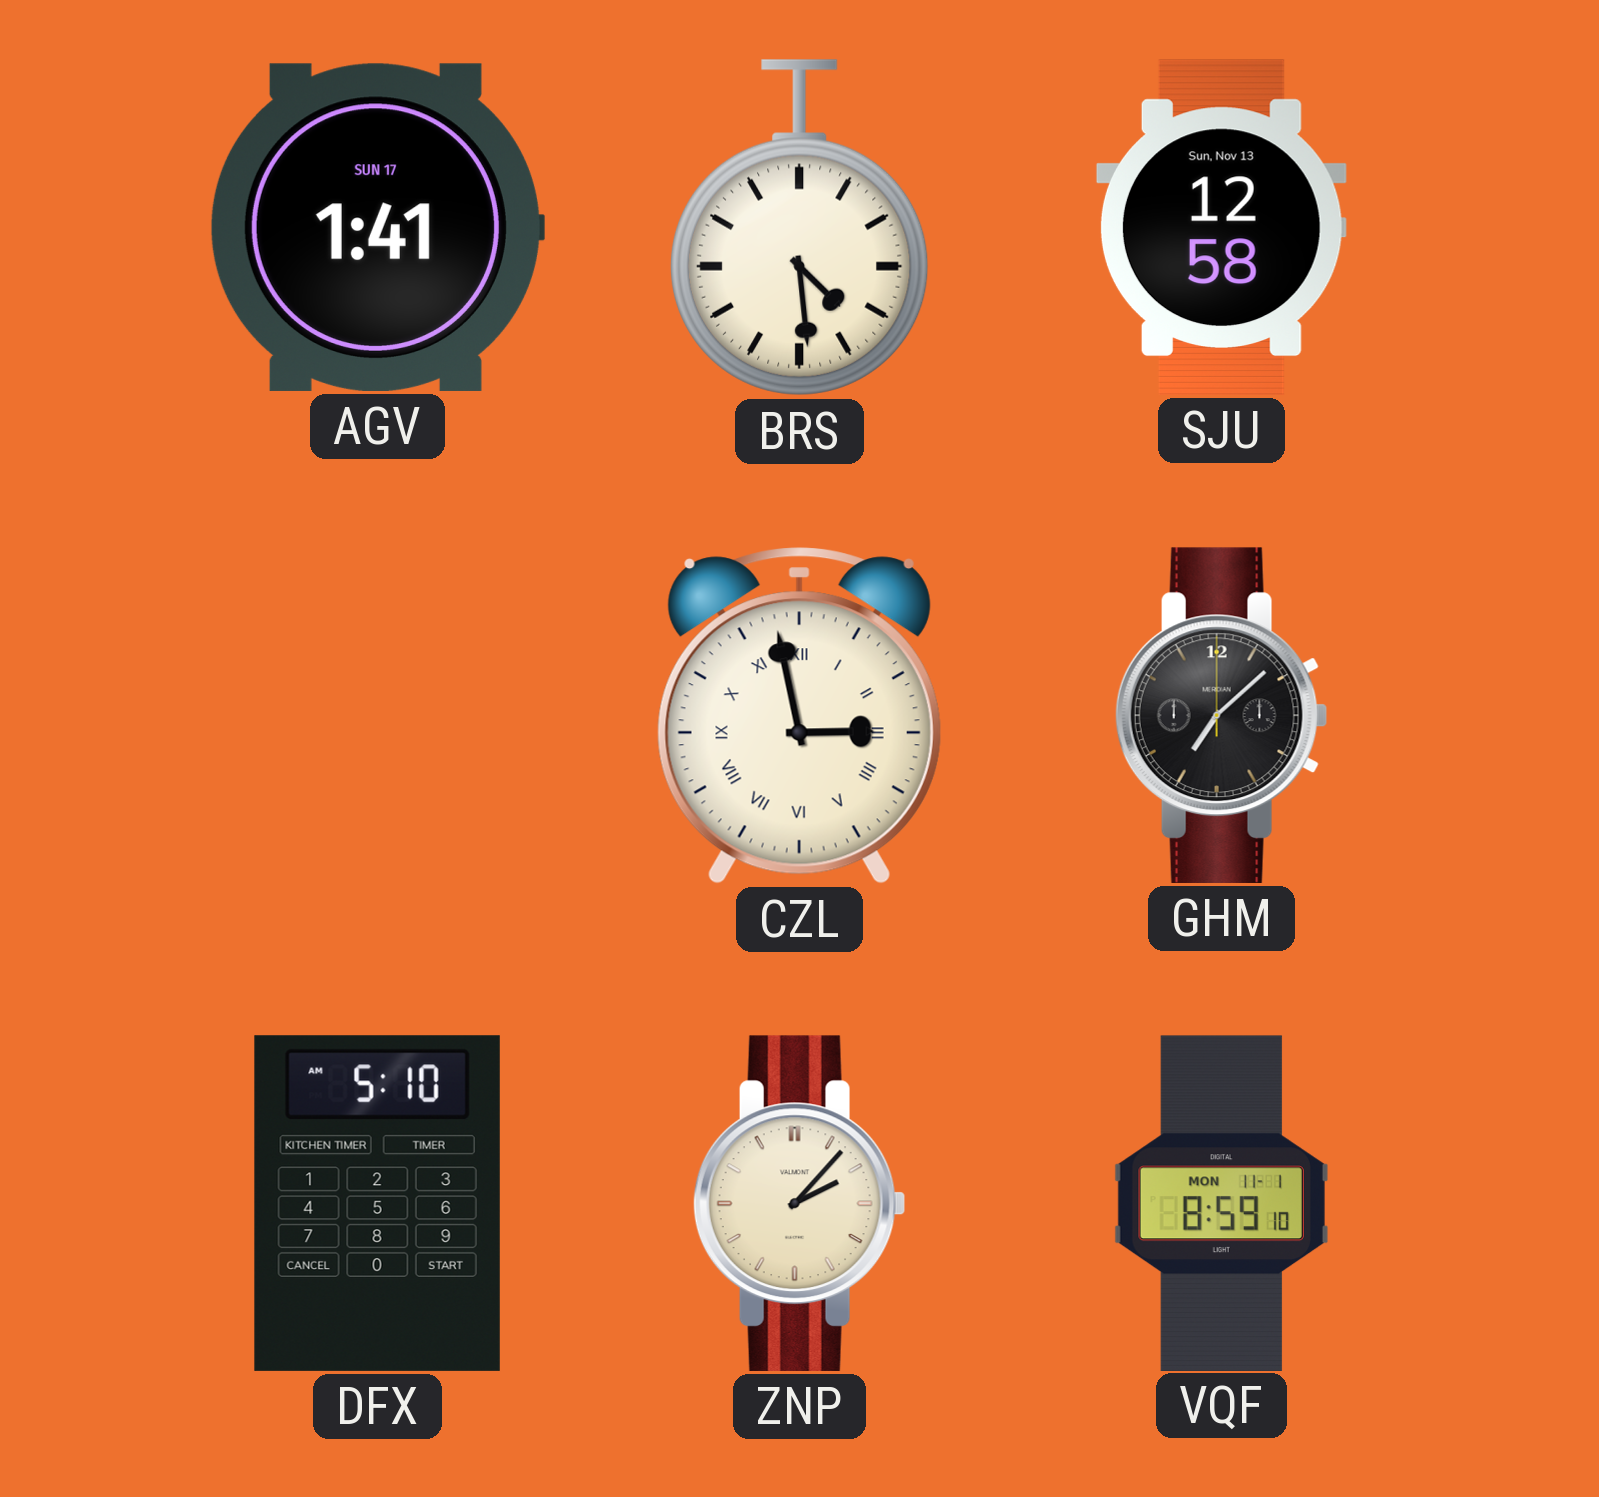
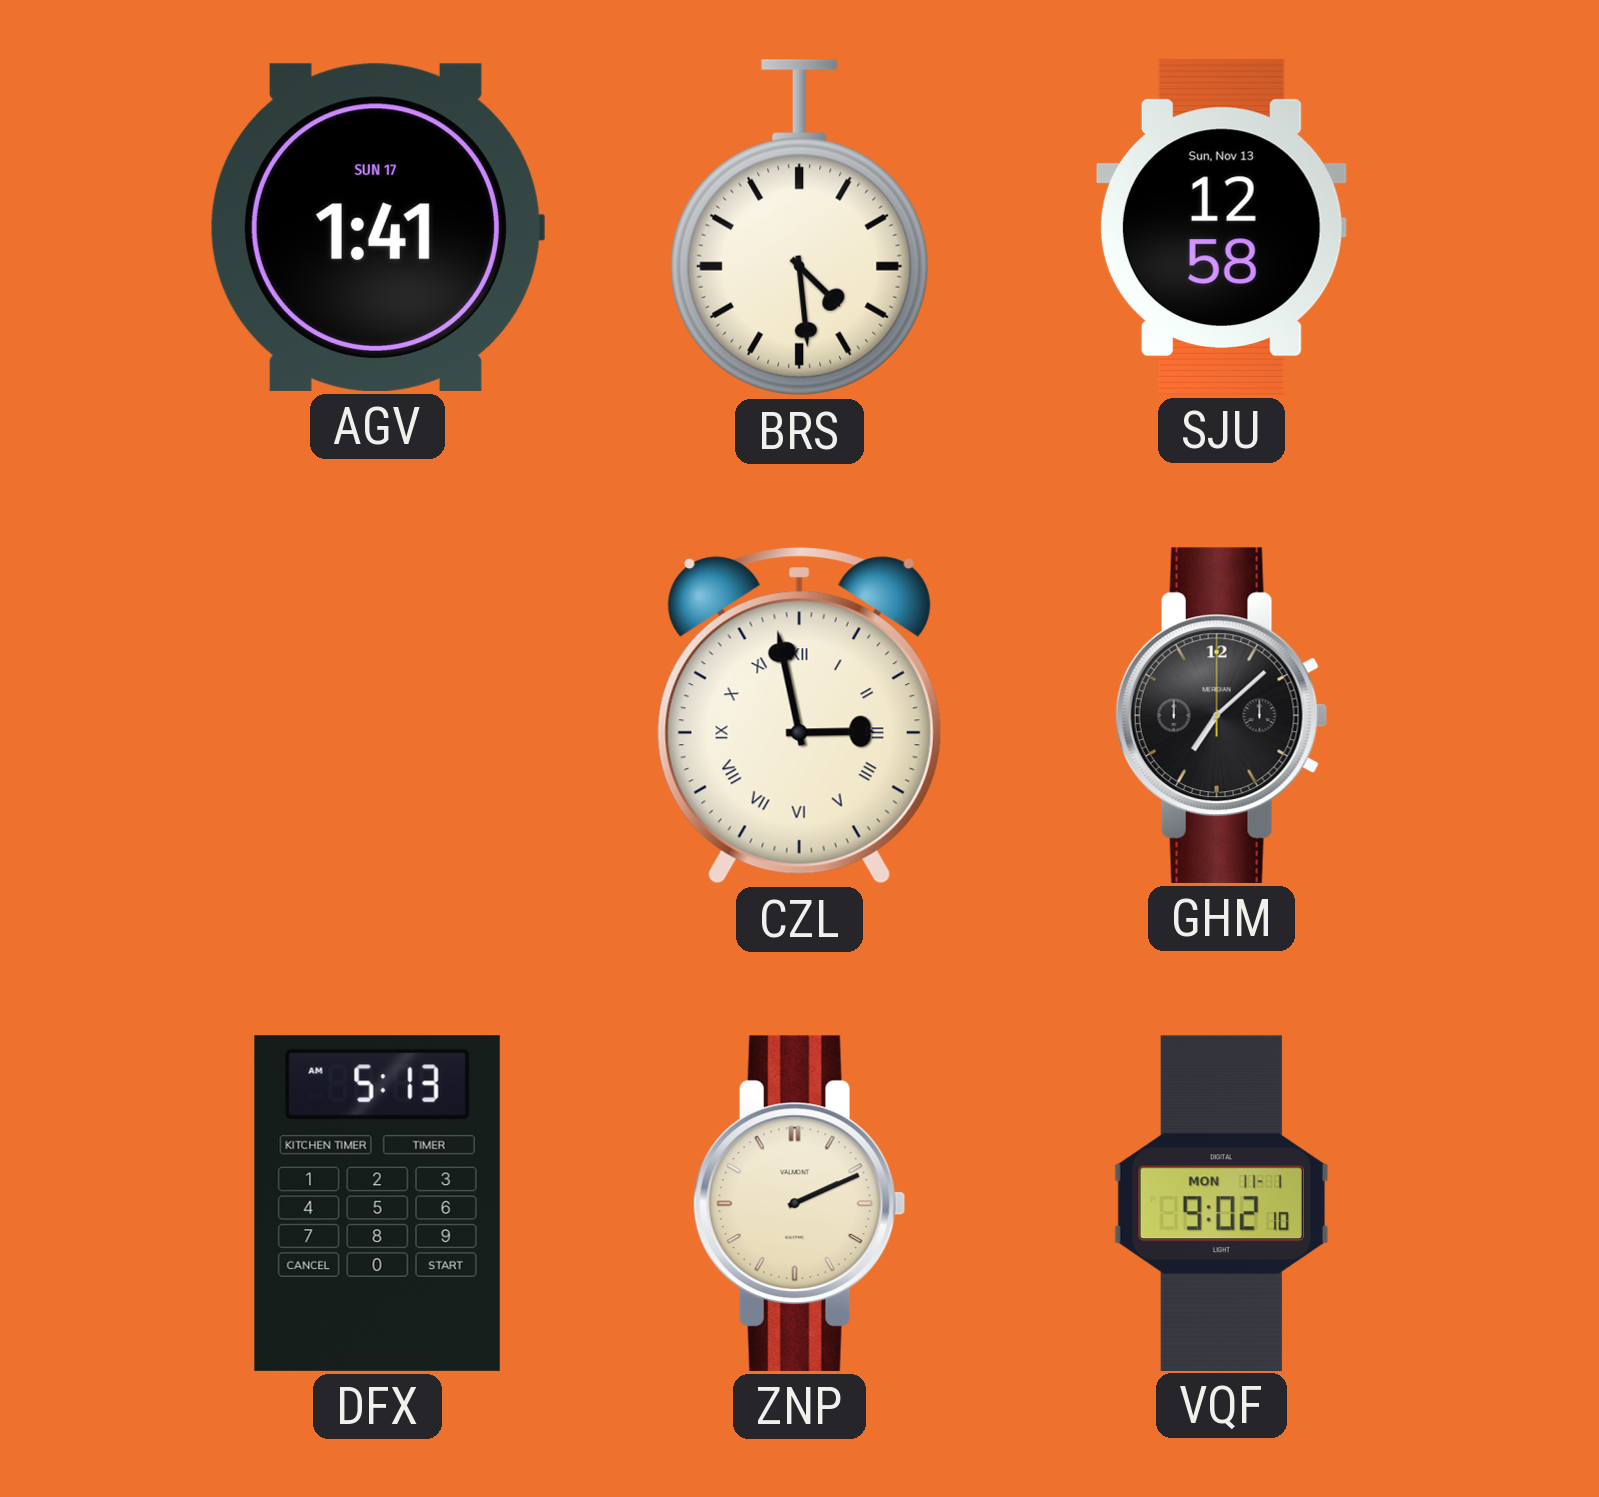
DFX: 5:10 -> 5:13
ZNP: 2:07 -> 2:11
VQF: 8:59 -> 9:02
